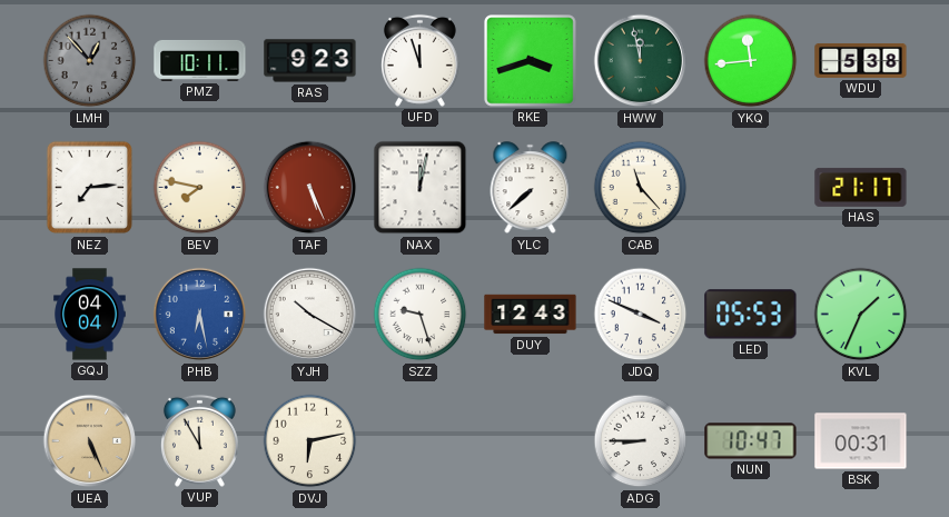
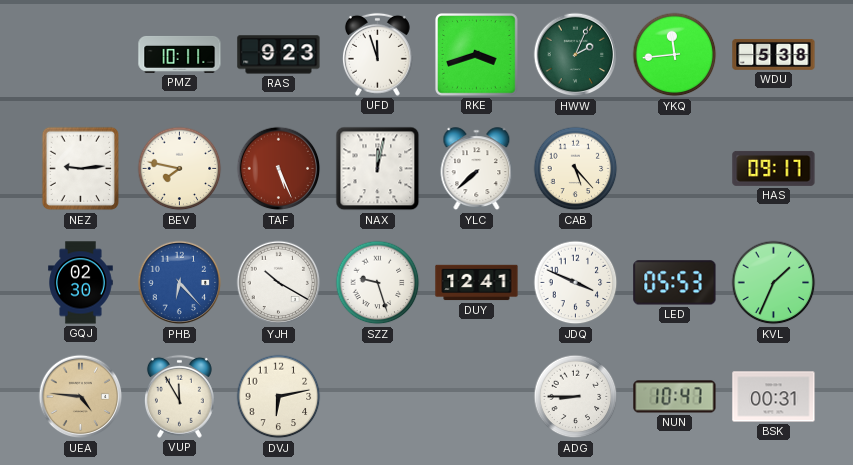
LMH: 12:53 -> none
HWW: 11:58 -> 2:04
NEZ: 7:14 -> 9:14
CAB: 11:23 -> 5:23
HAS: 21:17 -> 09:17
GQJ: 04:04 -> 02:30
PHB: 6:28 -> 6:23
DUY: 12:43 -> 12:41
UEA: 5:26 -> 4:46
